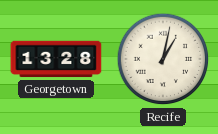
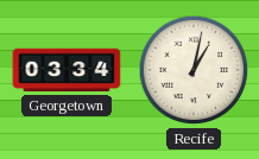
Georgetown: 13:28 -> 03:34
